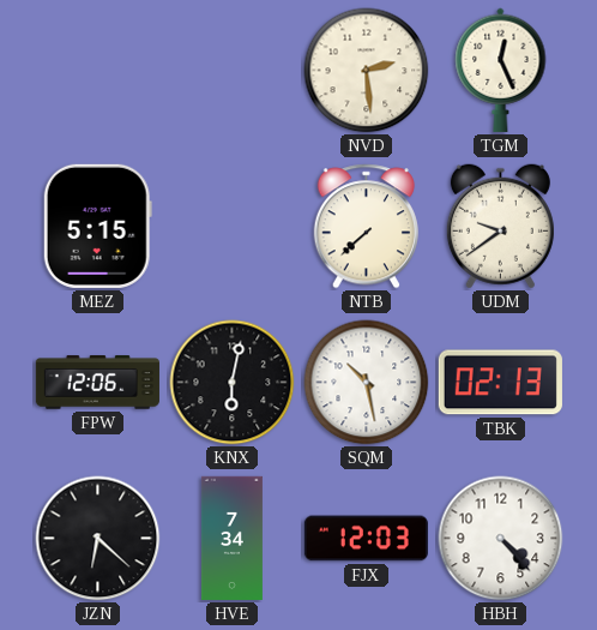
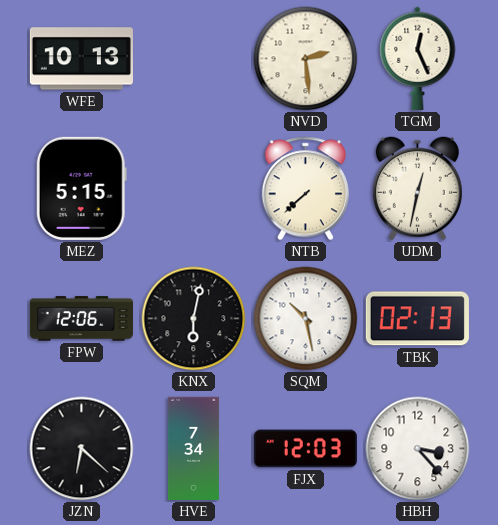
WFE: none -> 10:13
UDM: 9:39 -> 12:32
HBH: 4:23 -> 3:23
